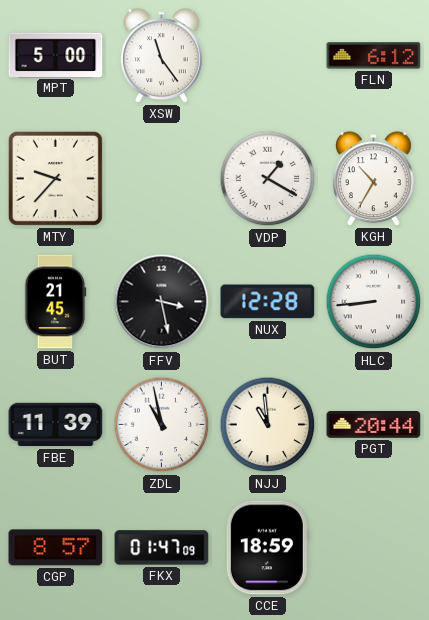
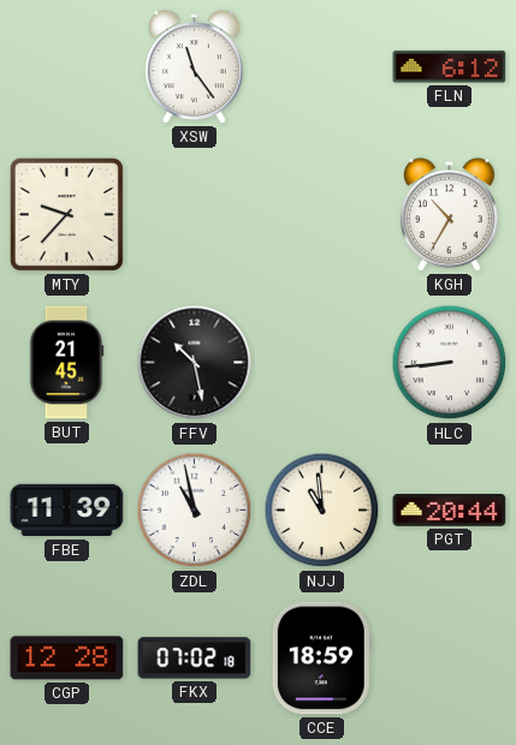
MPT: 5:00 -> none
VDP: 1:20 -> none
FFV: 3:28 -> 10:28
NUX: 12:28 -> none
CGP: 8:57 -> 12:28
FKX: 01:47 -> 07:02
